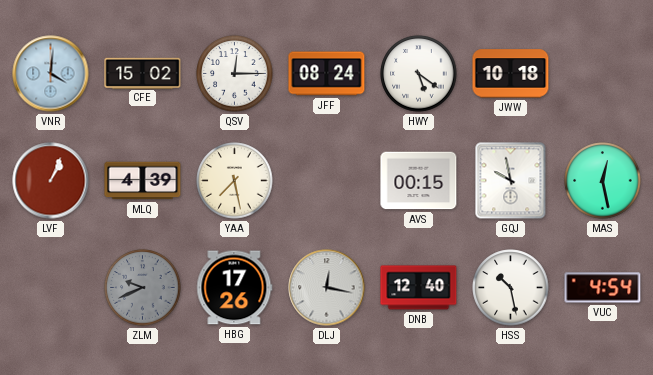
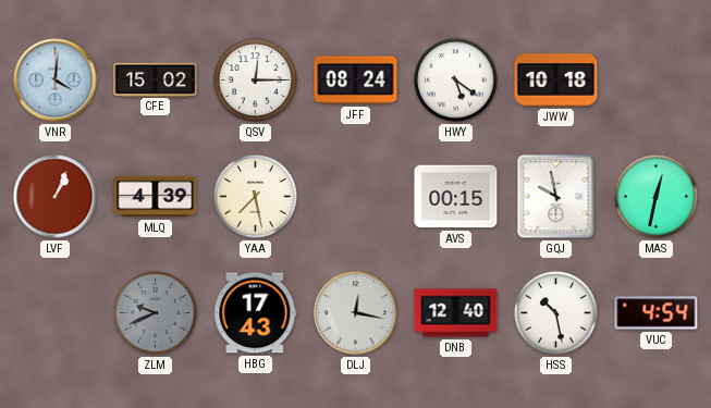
MAS: 12:28 -> 12:32
HBG: 17:26 -> 17:43
